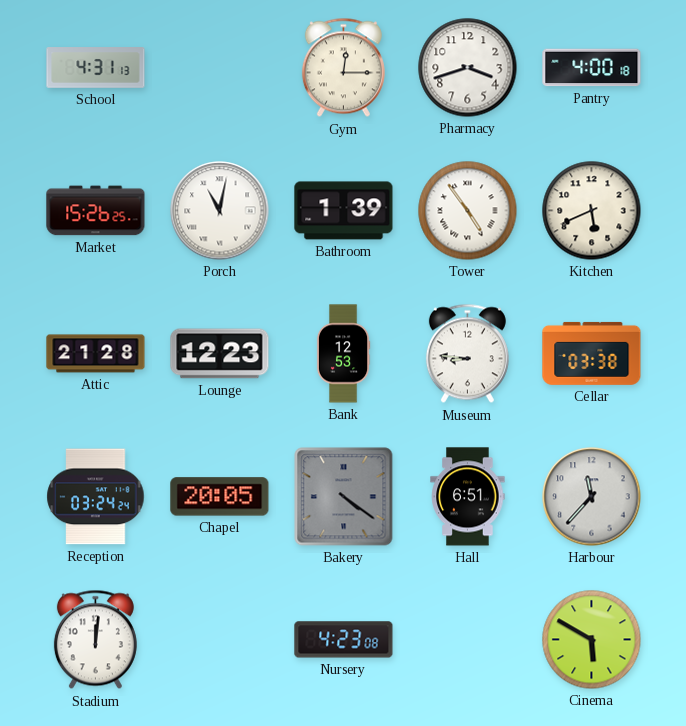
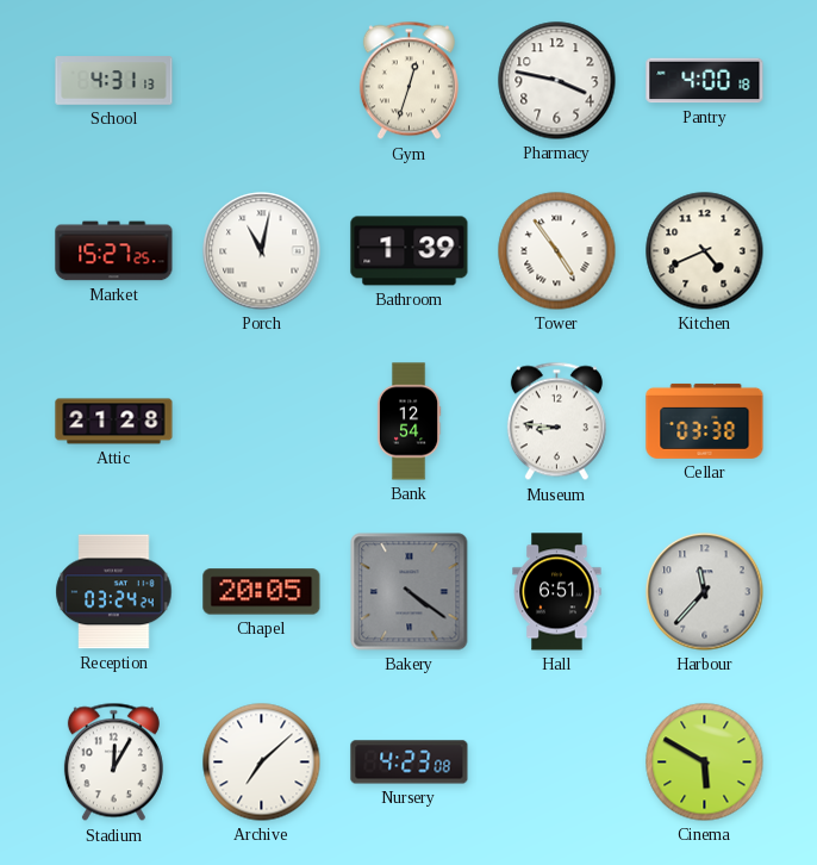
Gym: 12:15 -> 12:33
Pharmacy: 3:42 -> 3:47
Market: 15:26 -> 15:27
Kitchen: 5:41 -> 4:41
Lounge: 12:23 -> none
Bank: 12:53 -> 12:54
Stadium: 12:01 -> 12:05
Archive: none -> 7:08
